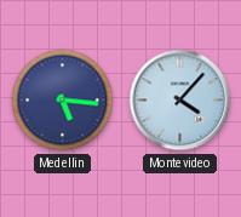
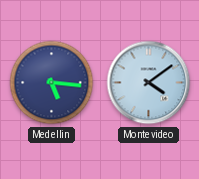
Montevideo: 4:07 -> 4:09
